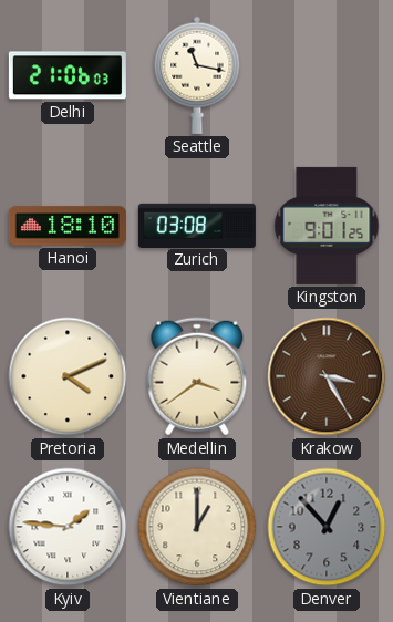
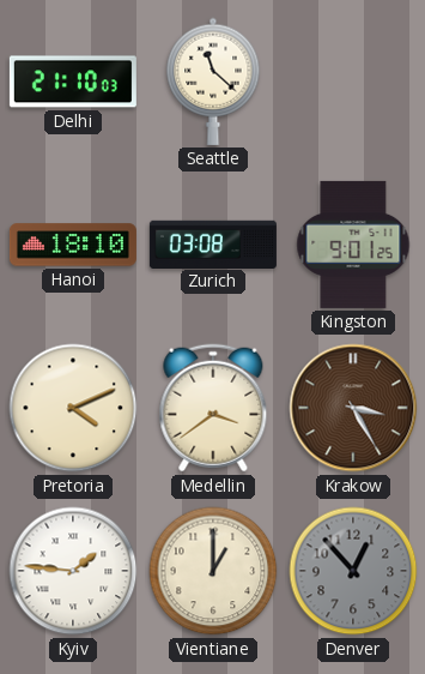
Delhi: 21:06 -> 21:10
Seattle: 11:17 -> 11:22
